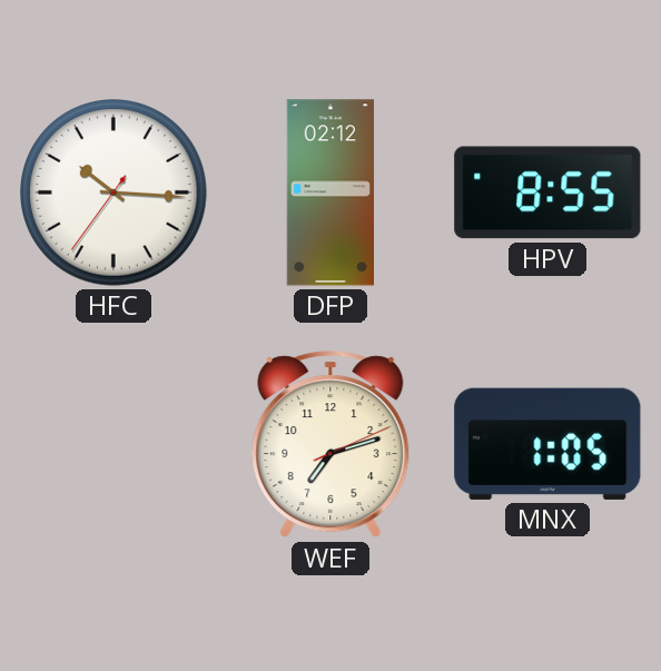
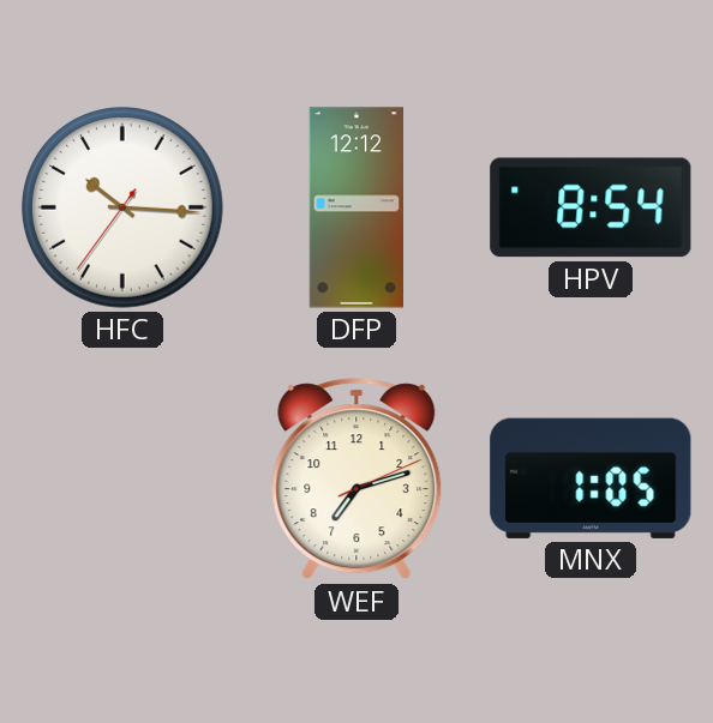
DFP: 02:12 -> 12:12
HPV: 8:55 -> 8:54
